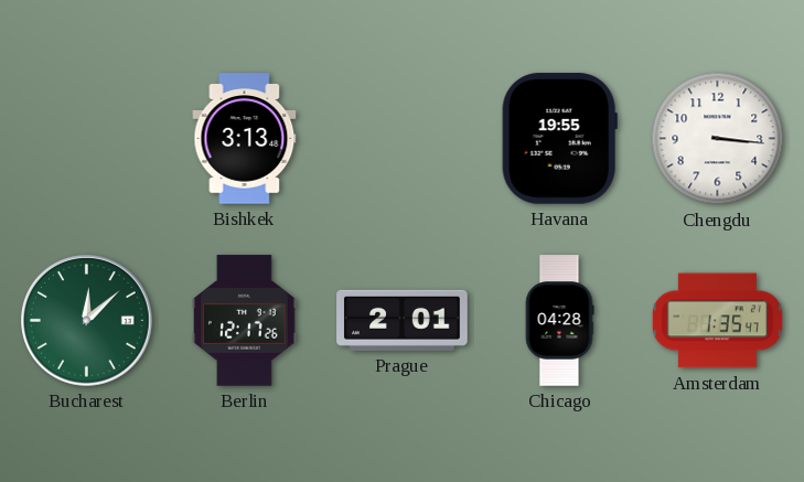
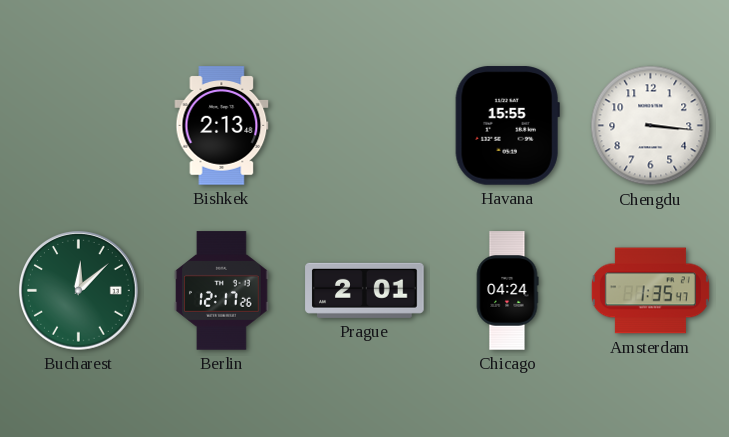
Bishkek: 3:13 -> 2:13
Havana: 19:55 -> 15:55
Chicago: 04:28 -> 04:24
